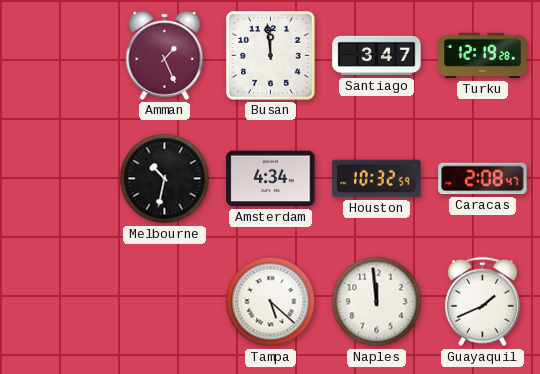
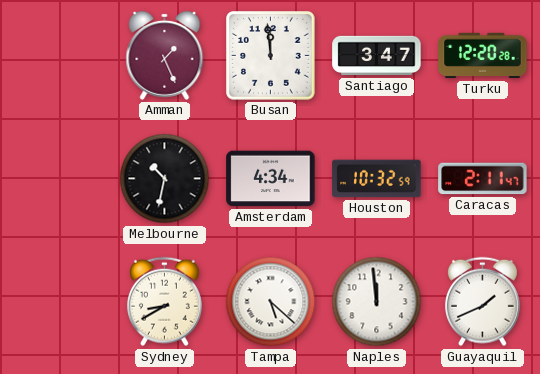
Turku: 12:19 -> 12:20
Caracas: 2:08 -> 2:11
Sydney: none -> 8:40
